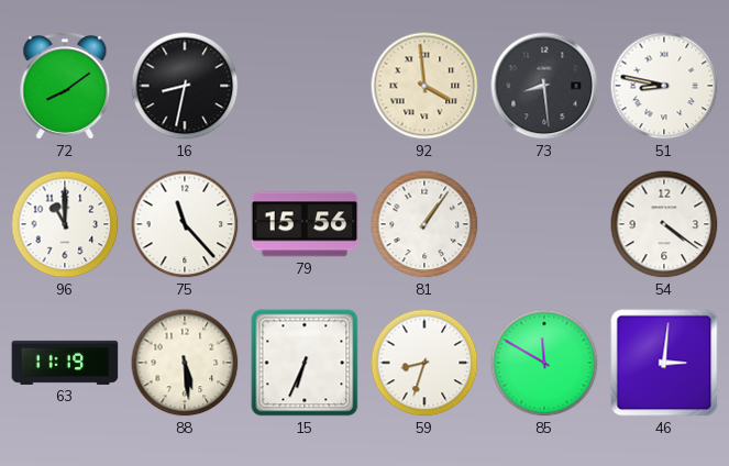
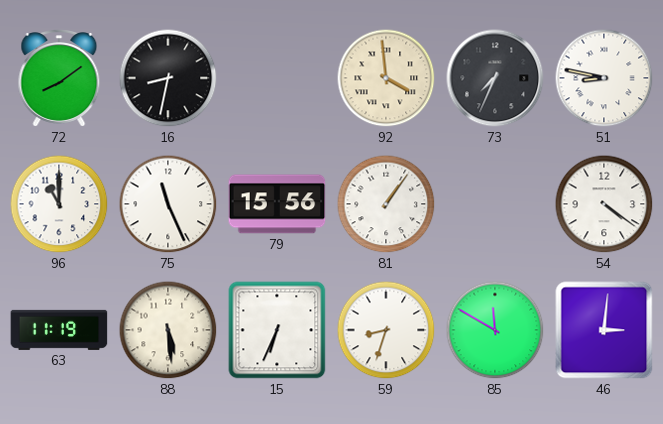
73: 8:29 -> 7:34
75: 11:23 -> 11:26
